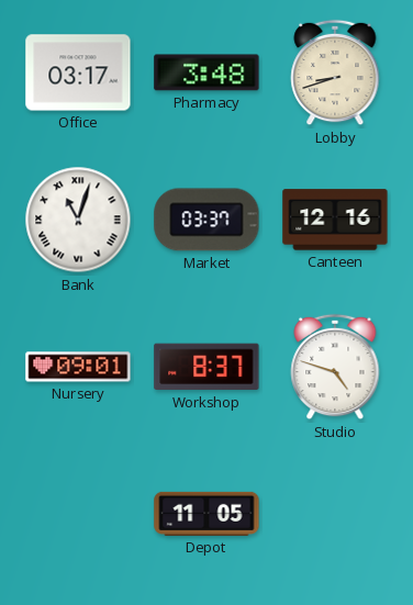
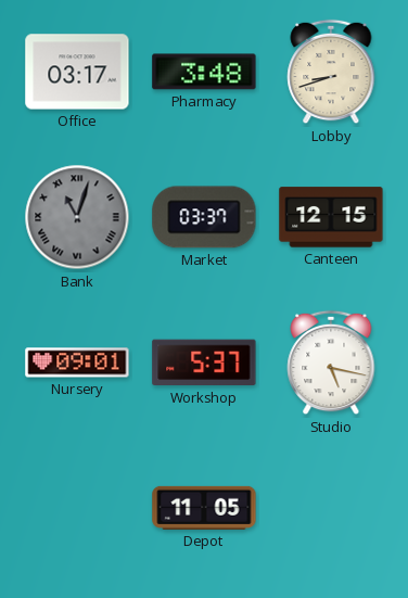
Bank dial: white -> grey
Canteen: 12:16 -> 12:15
Workshop: 8:37 -> 5:37
Studio: 4:48 -> 5:17
